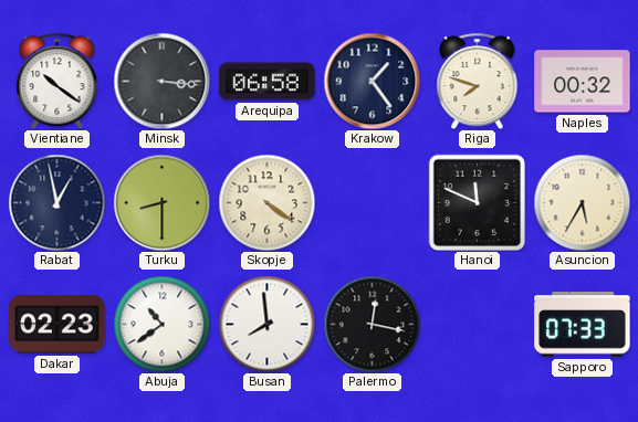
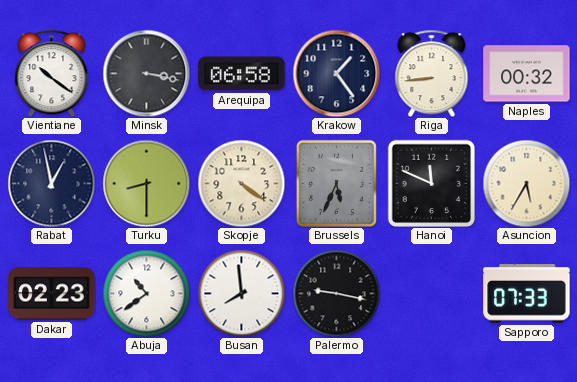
Minsk: 3:16 -> 3:17
Riga: 7:48 -> 8:44
Brussels: none -> 5:34
Palermo: 12:17 -> 9:17
